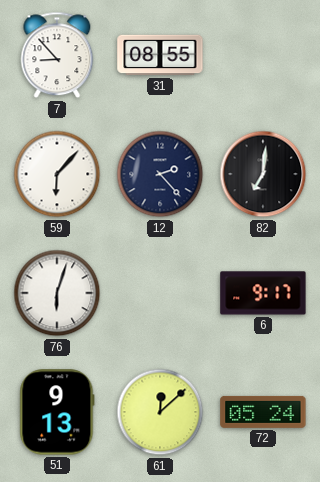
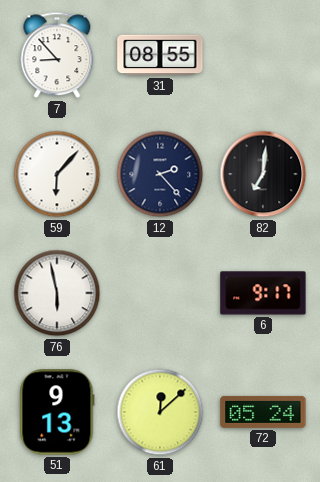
76: 6:03 -> 5:58
